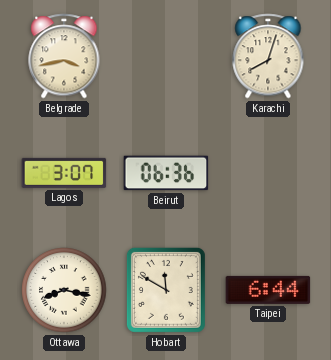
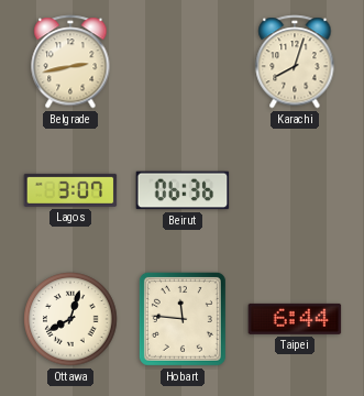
Belgrade: 3:43 -> 2:43
Ottawa: 8:17 -> 8:03
Hobart: 11:50 -> 11:46
